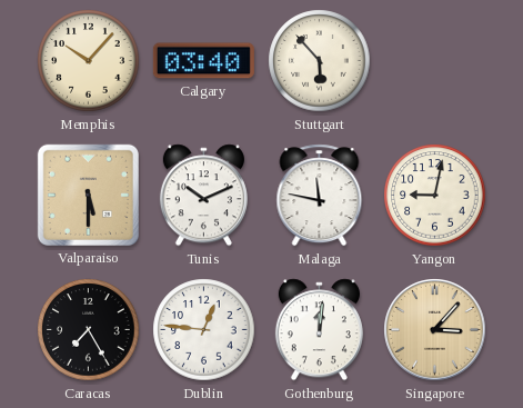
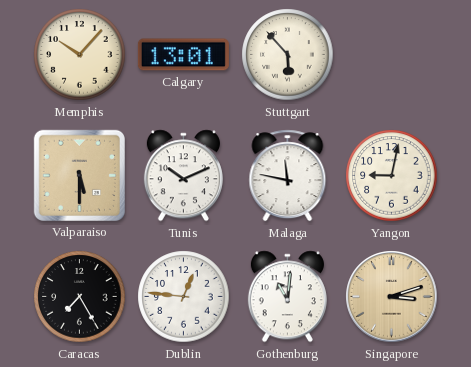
Calgary: 03:40 -> 13:01
Gothenburg: 12:01 -> 11:01
Singapore: 3:07 -> 3:12
